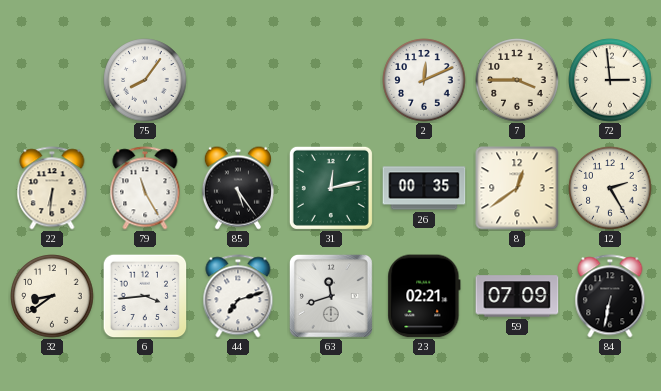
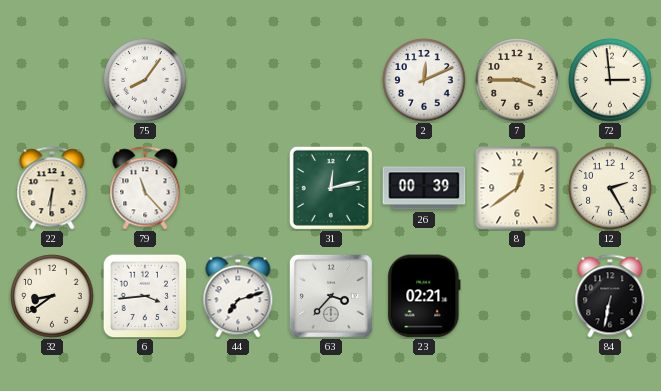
79: 11:25 -> 11:23
85: 5:24 -> none
26: 00:35 -> 00:39
63: 11:42 -> 3:37
59: 07:09 -> none
